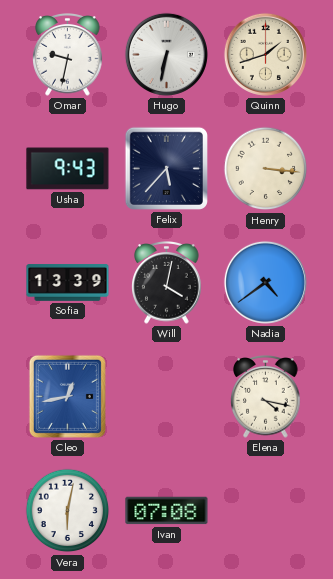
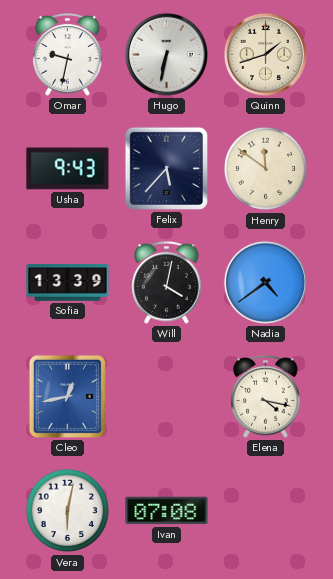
Henry: 3:16 -> 11:51
